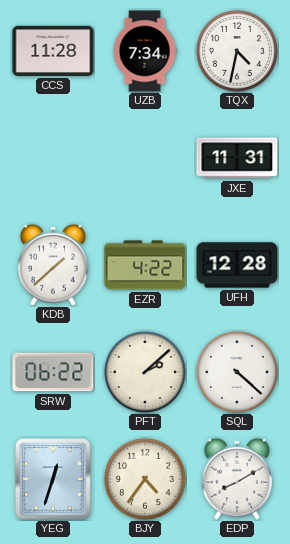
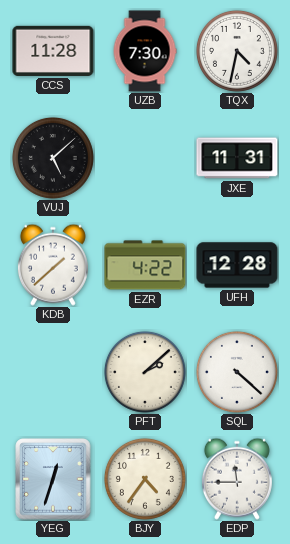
UZB: 7:34 -> 7:30
VUJ: none -> 5:08
SRW: 06:22 -> none
EDP: 8:10 -> 11:45
